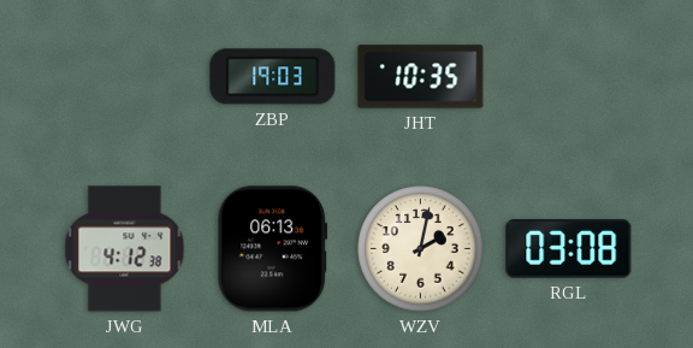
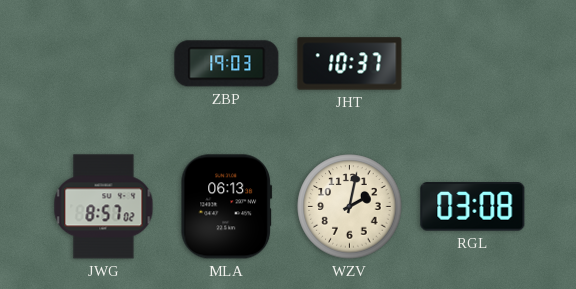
JHT: 10:35 -> 10:37
JWG: 4:12 -> 8:57
